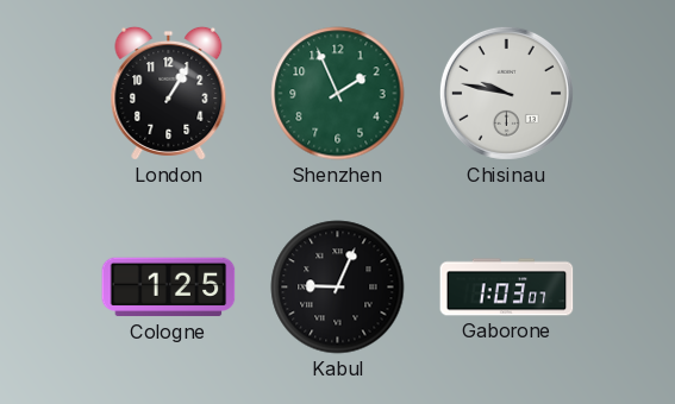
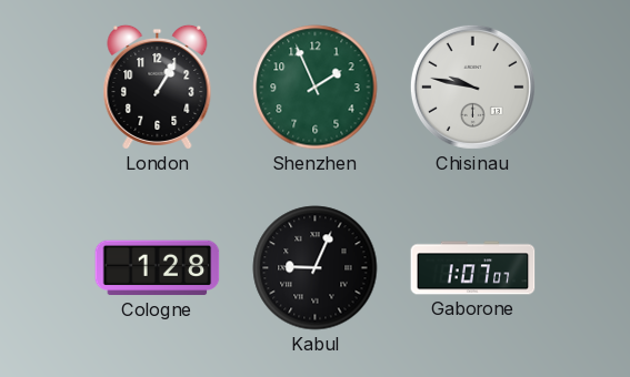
Cologne: 1:25 -> 1:28
Gaborone: 1:03 -> 1:07
